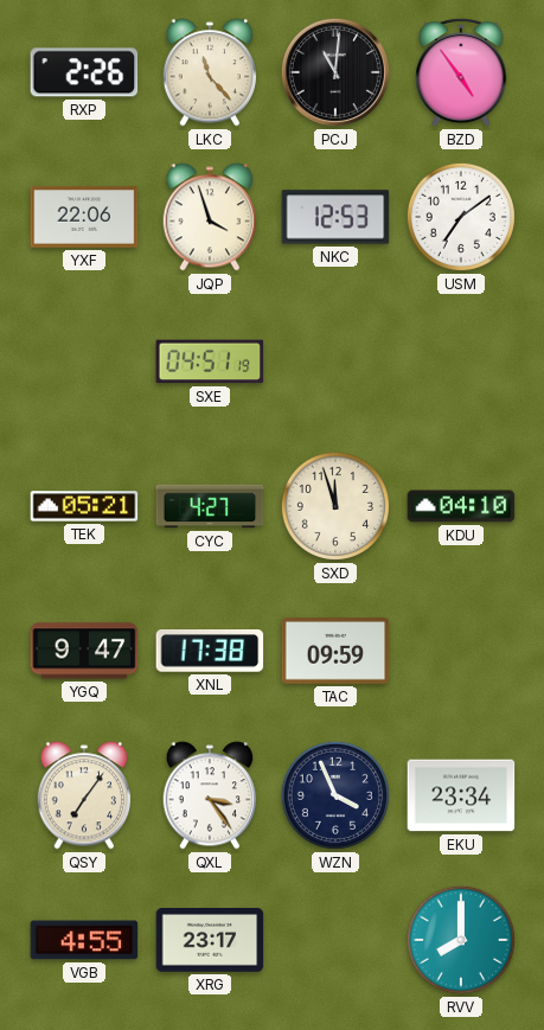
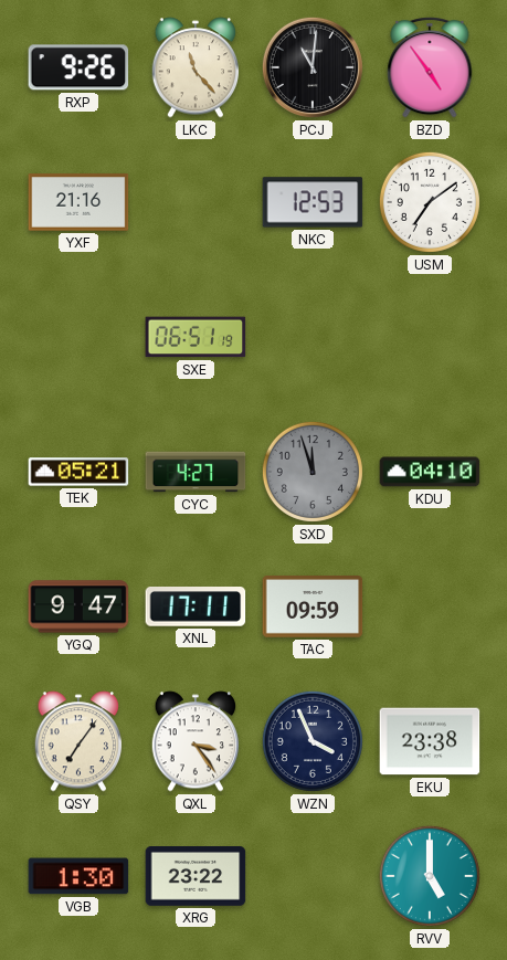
RXP: 2:26 -> 9:26
YXF: 22:06 -> 21:16
JQP: 3:57 -> none
SXE: 04:51 -> 06:51
SXD dial: cream -> grey
XNL: 17:38 -> 17:11
EKU: 23:34 -> 23:38
VGB: 4:55 -> 1:30
XRG: 23:17 -> 23:22
RVV: 8:00 -> 5:00
